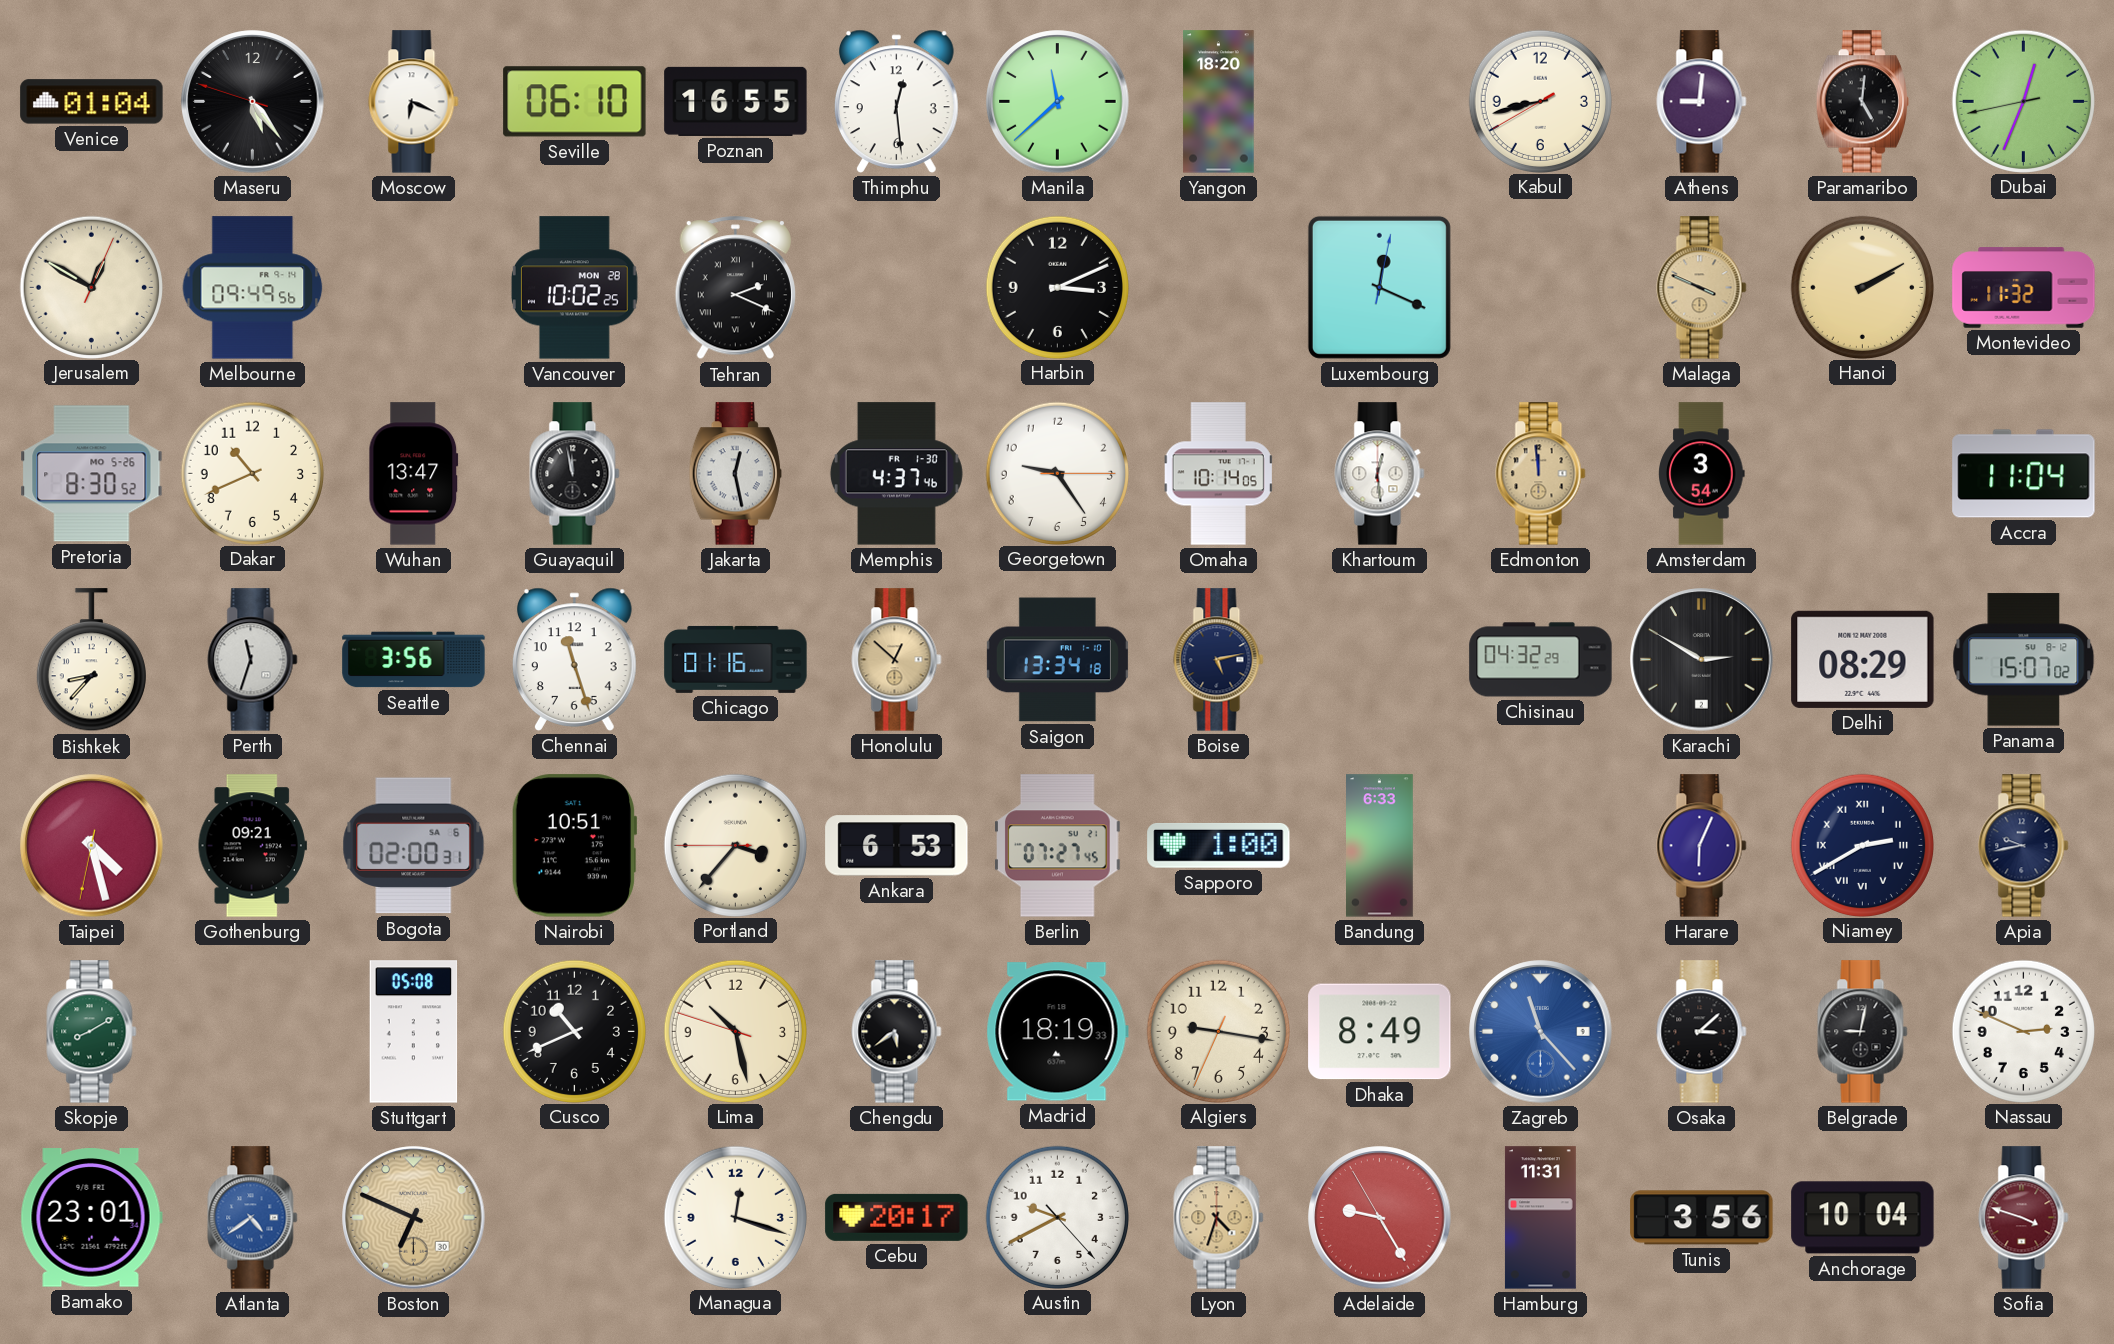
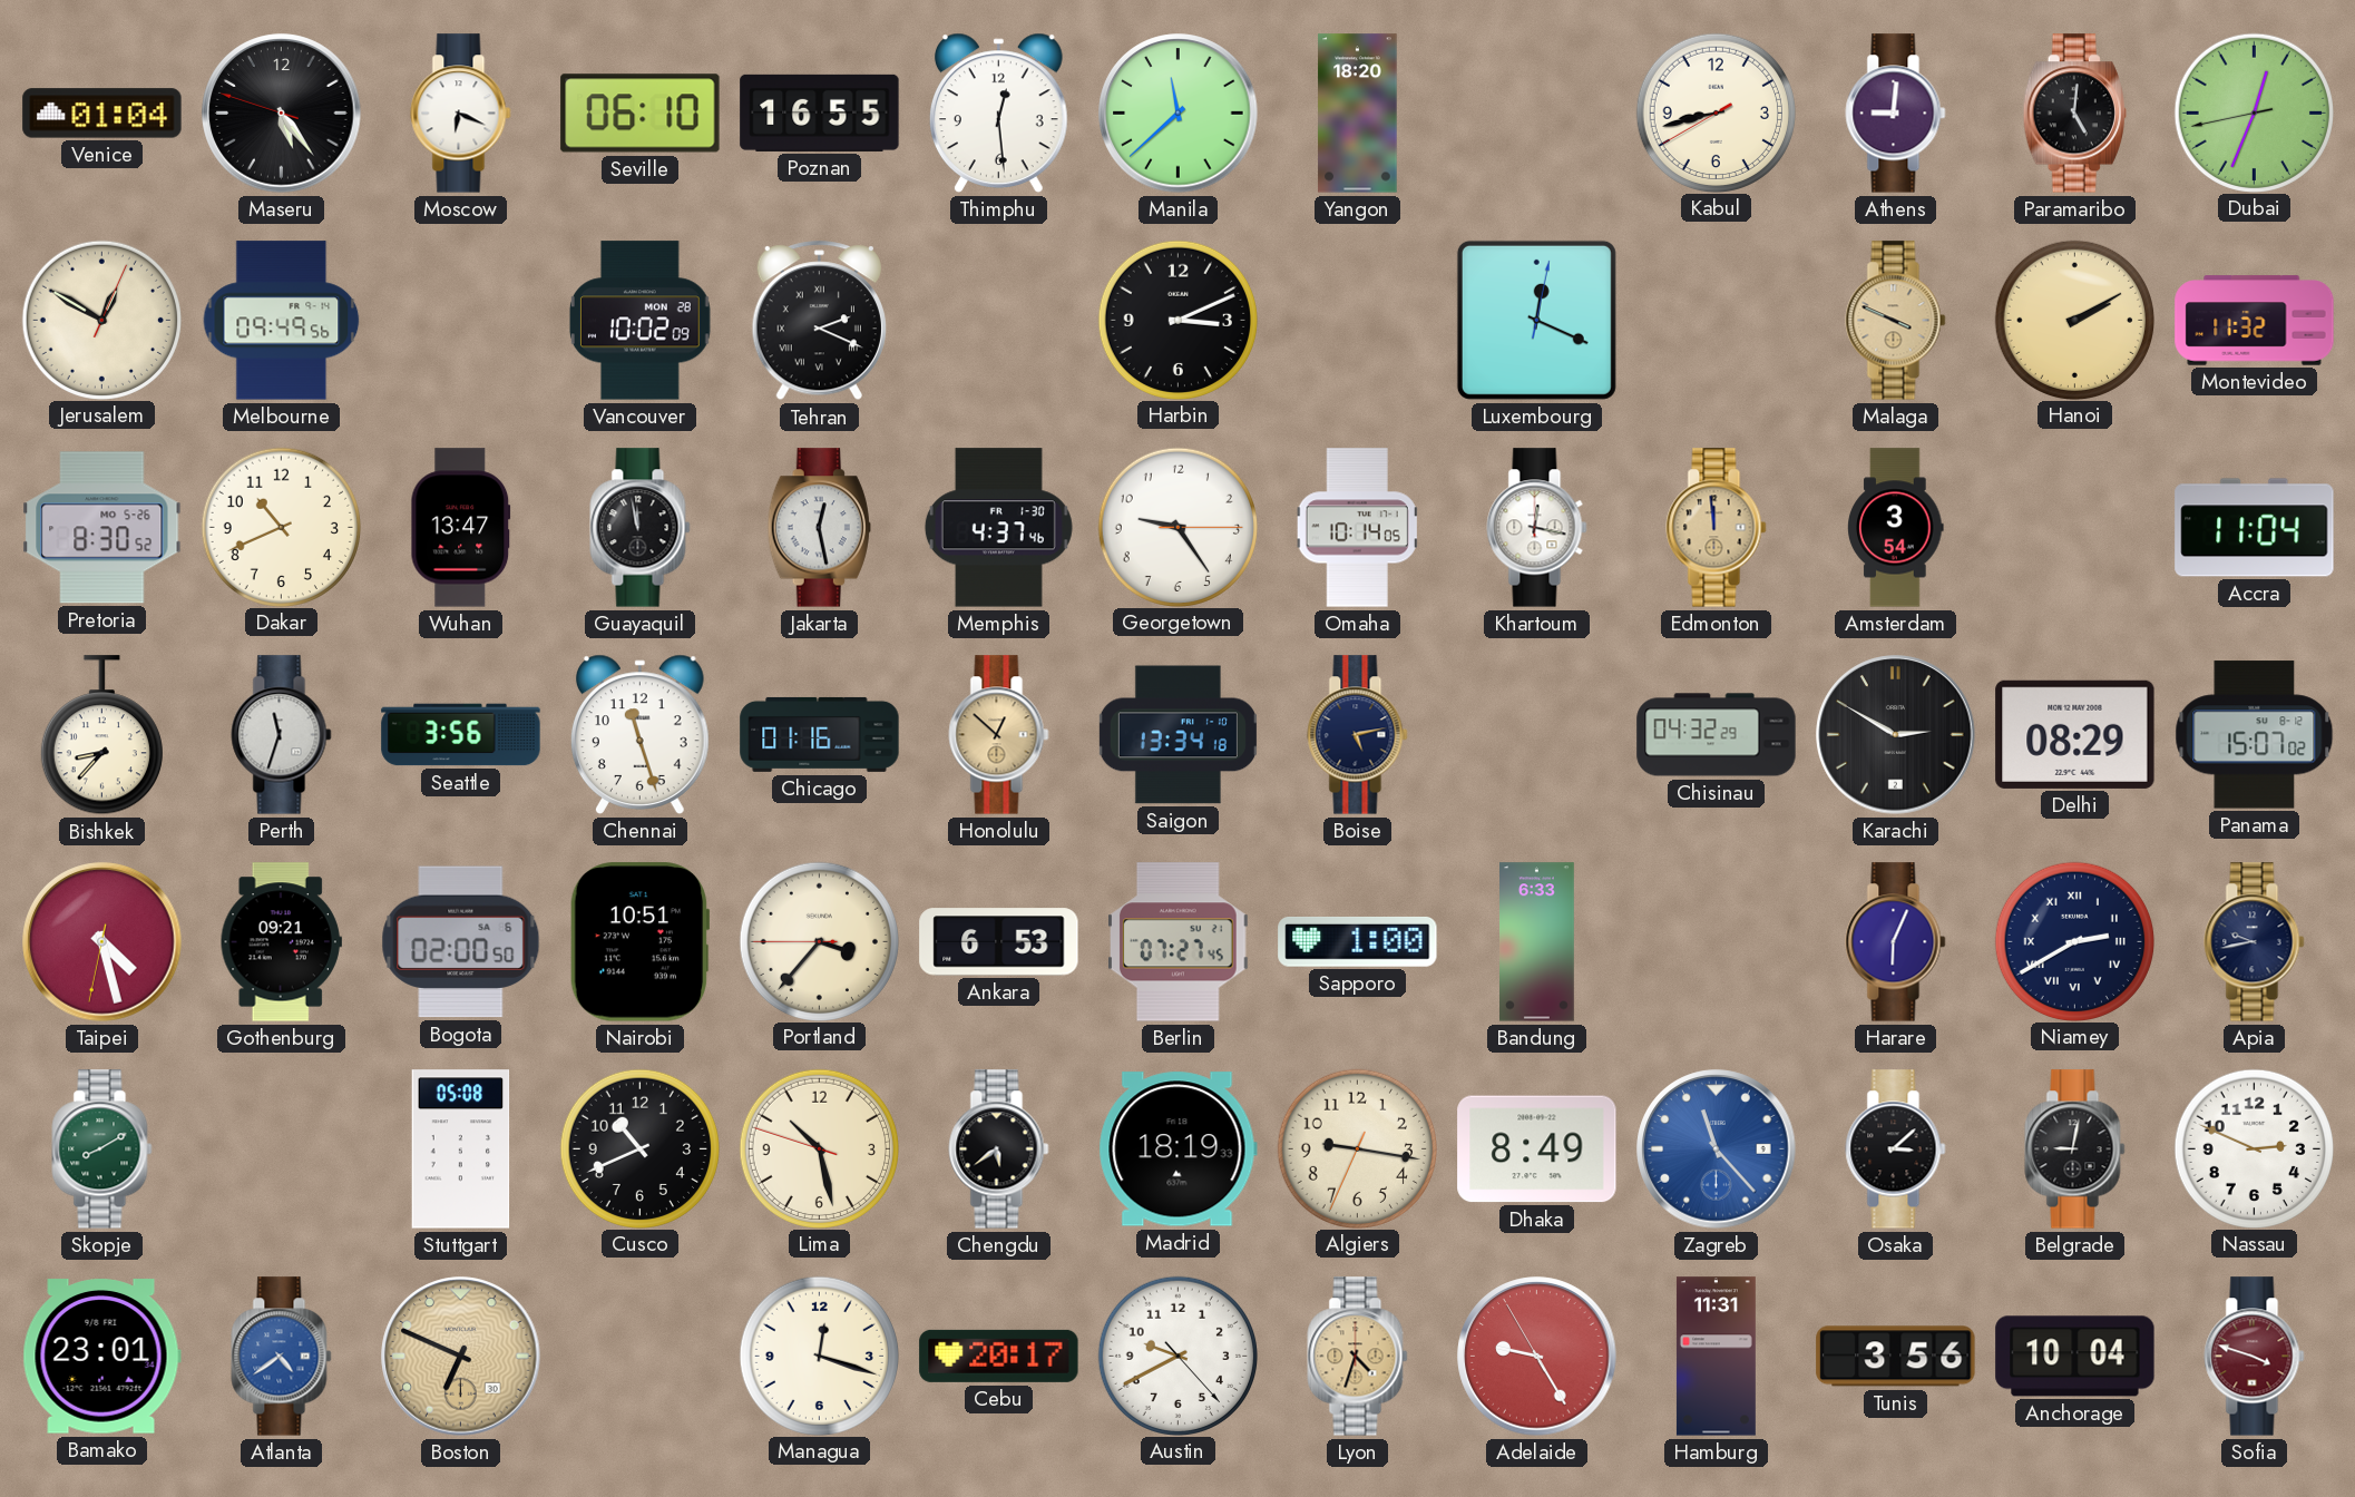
Vancouver: 10:02:25 -> 10:02:09
Khartoum: 12:29 -> 12:17
Bogota: 02:00:31 -> 02:00:50
